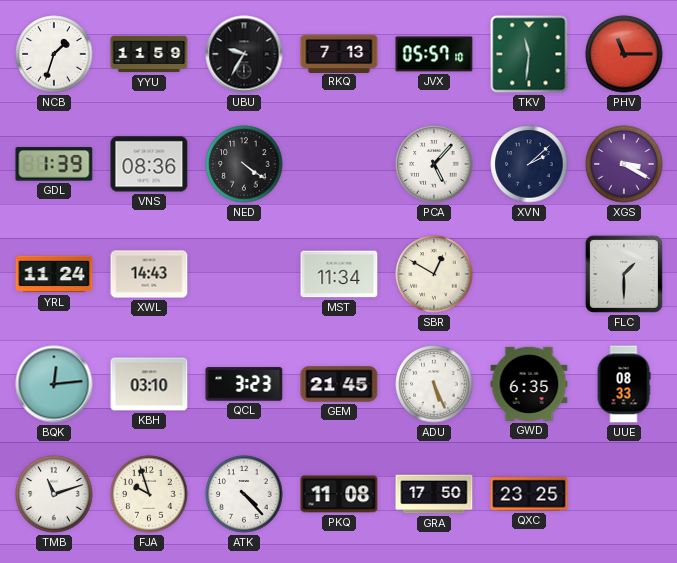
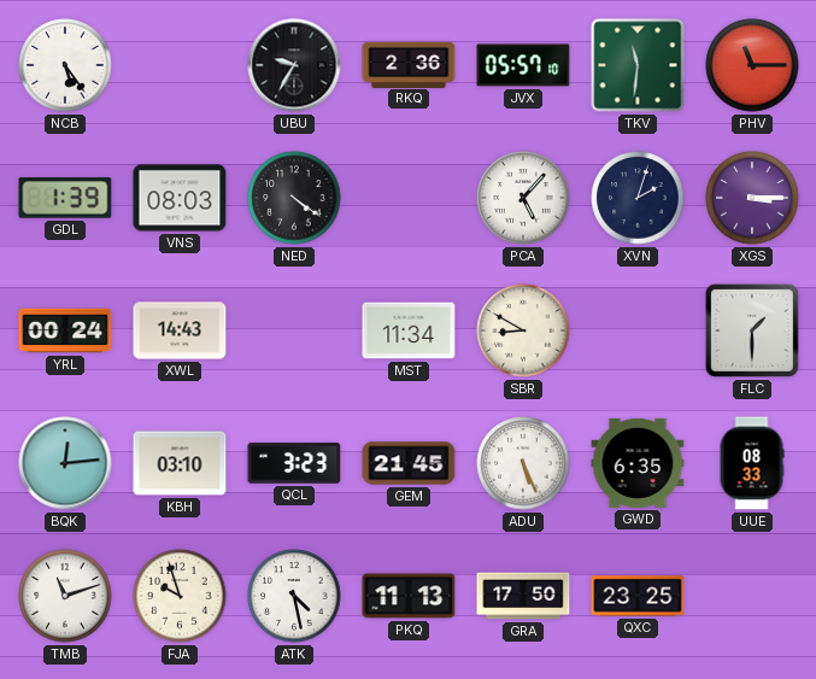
NCB: 1:33 -> 5:24
YYU: 11:59 -> none
RKQ: 7:13 -> 2:36
VNS: 08:36 -> 08:03
XVN: 2:08 -> 2:03
XGS: 3:20 -> 3:15
YRL: 11:24 -> 00:24
SBR: 12:50 -> 8:50
ATK: 4:23 -> 4:28
PKQ: 11:08 -> 11:13
